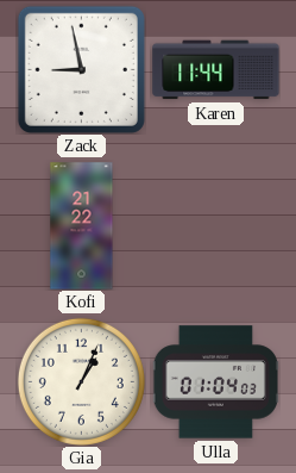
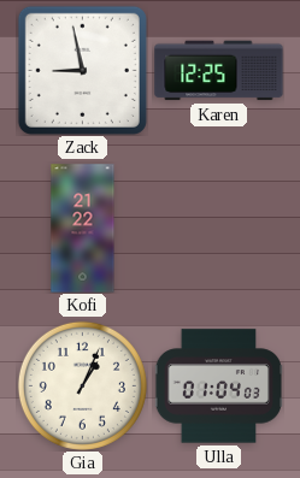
Karen: 11:44 -> 12:25
